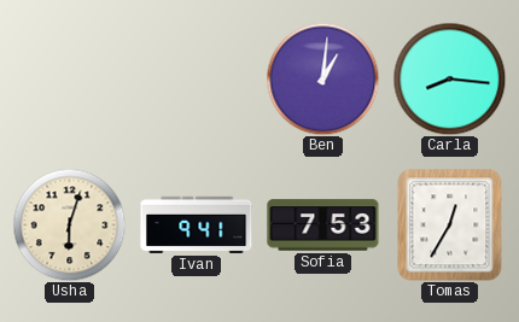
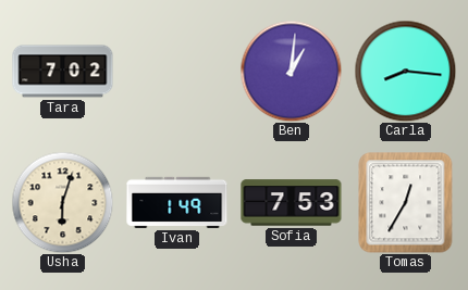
Tara: none -> 7:02
Ivan: 9:41 -> 1:49
